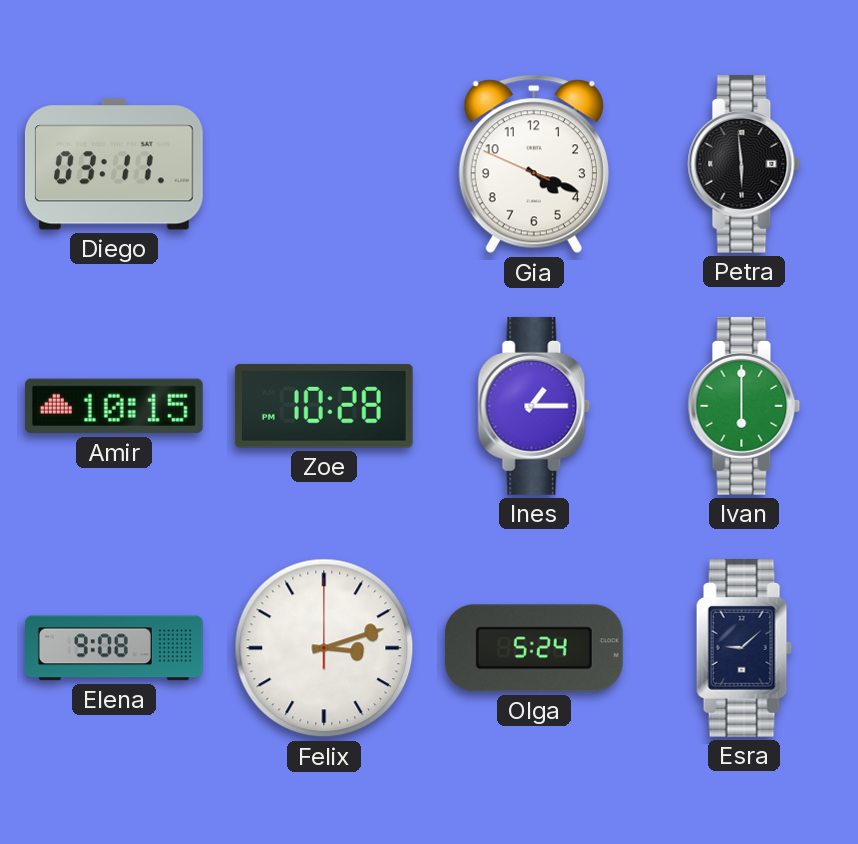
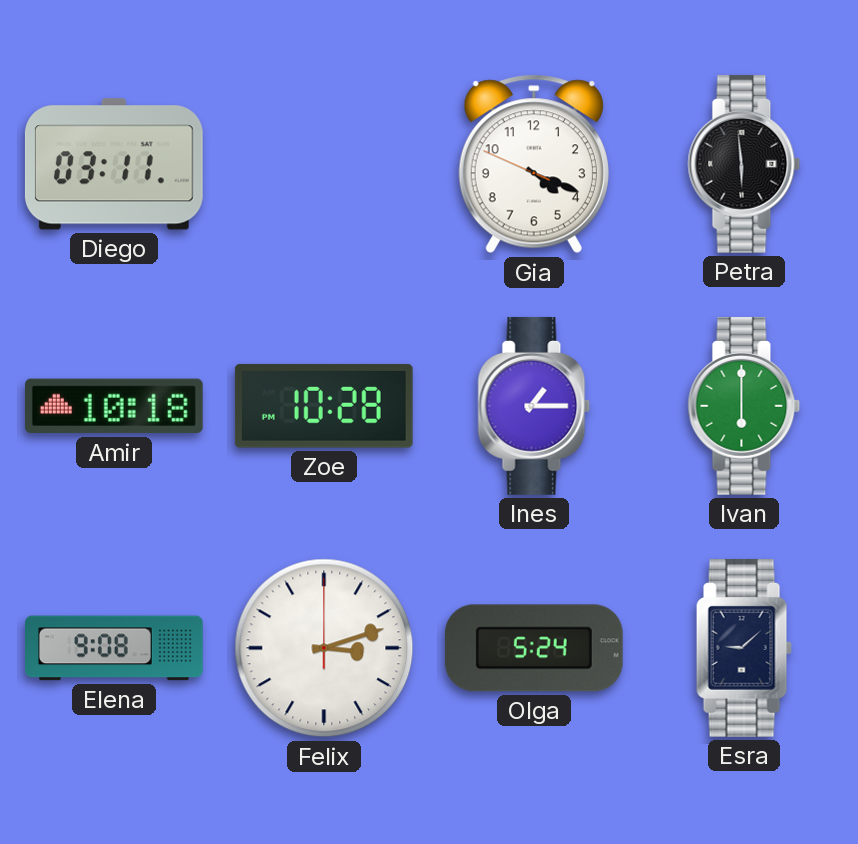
Amir: 10:15 -> 10:18
